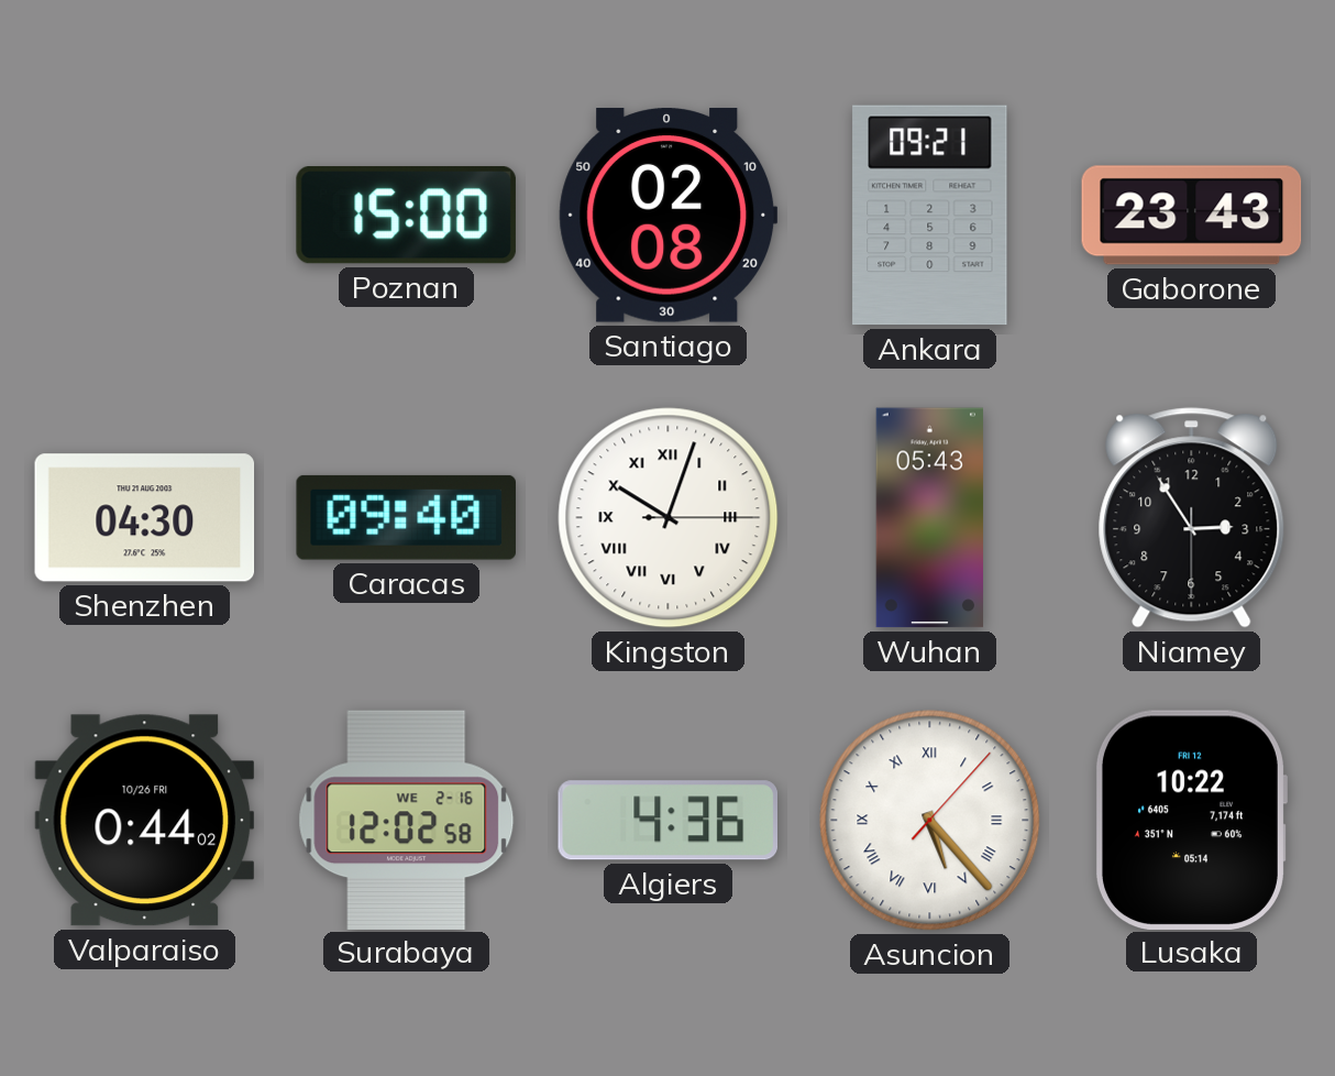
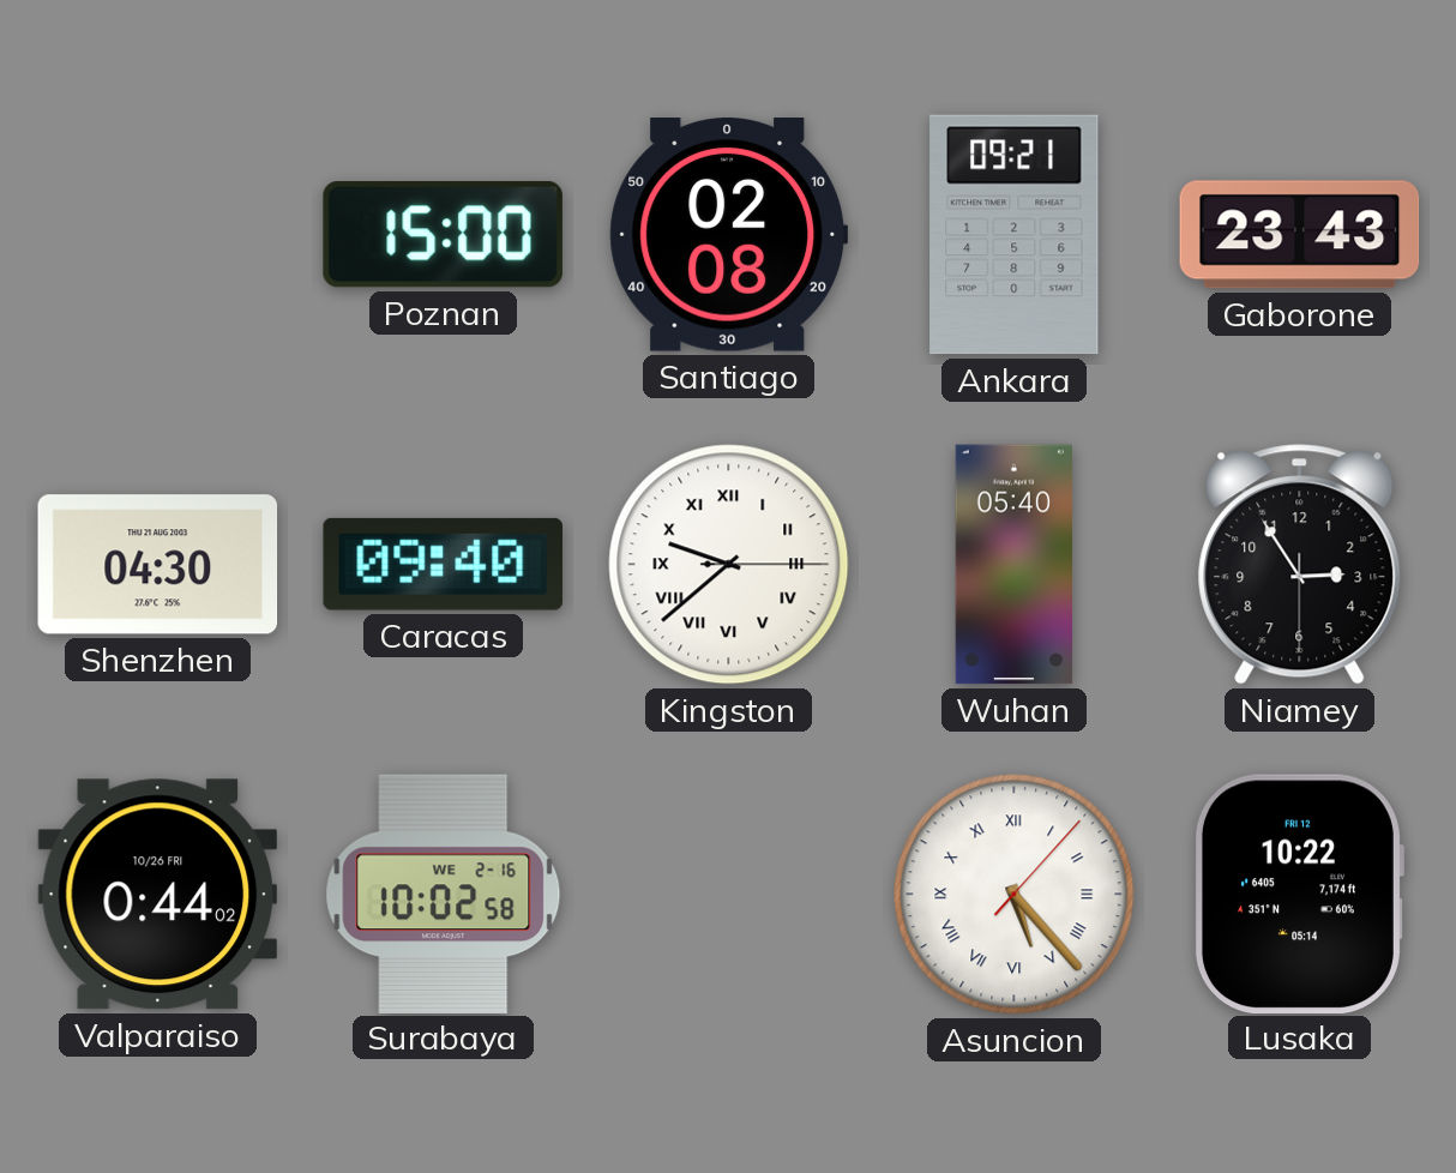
Kingston: 10:03 -> 9:38
Wuhan: 05:43 -> 05:40
Surabaya: 12:02 -> 10:02
Algiers: 4:36 -> none
